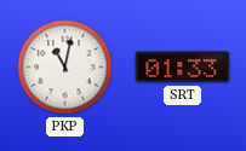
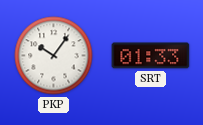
PKP: 11:02 -> 10:06
